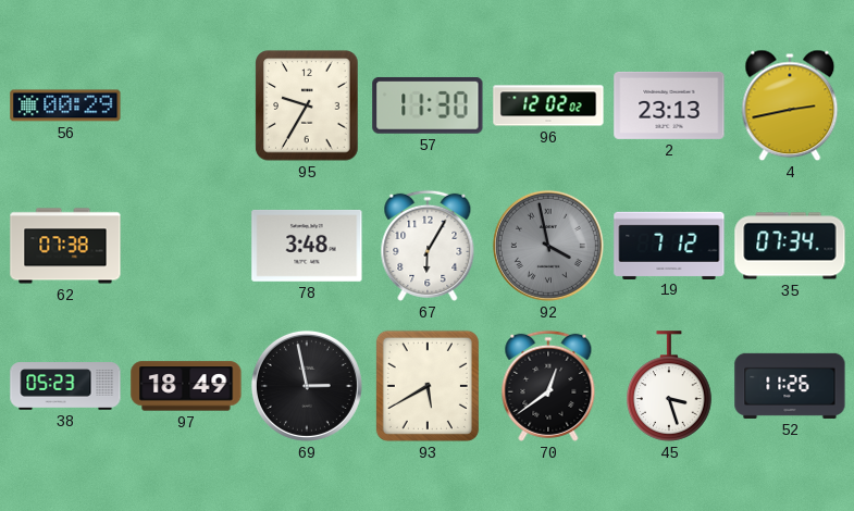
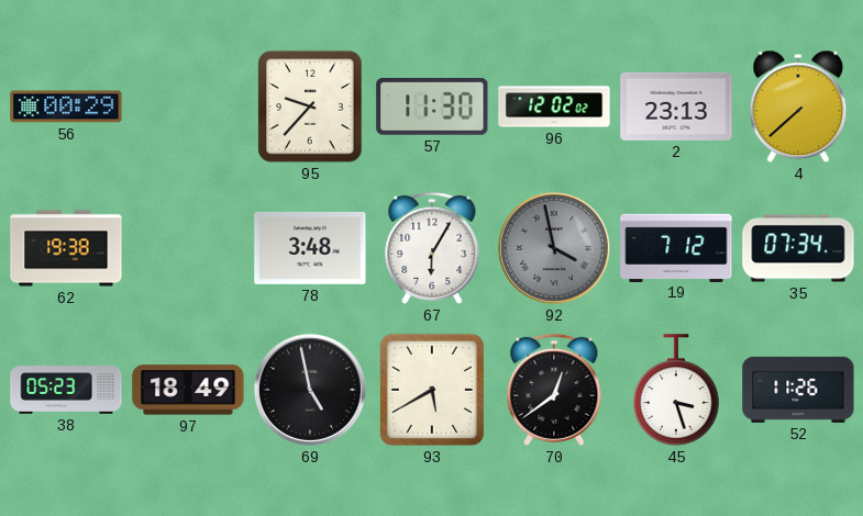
95: 9:35 -> 9:37
4: 2:43 -> 7:38
62: 07:38 -> 19:38
69: 2:58 -> 4:58
